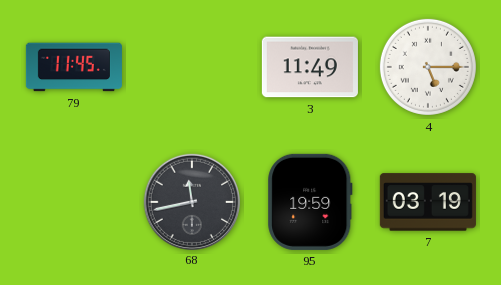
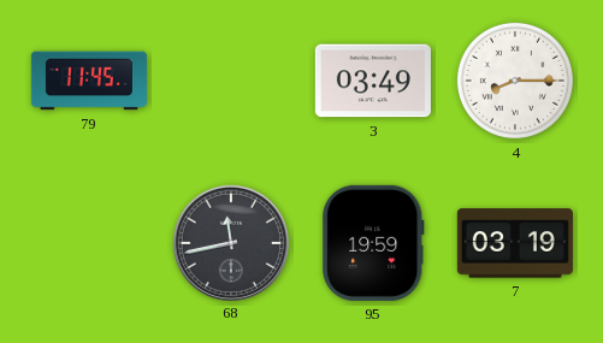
3: 11:49 -> 03:49
4: 5:15 -> 8:15
